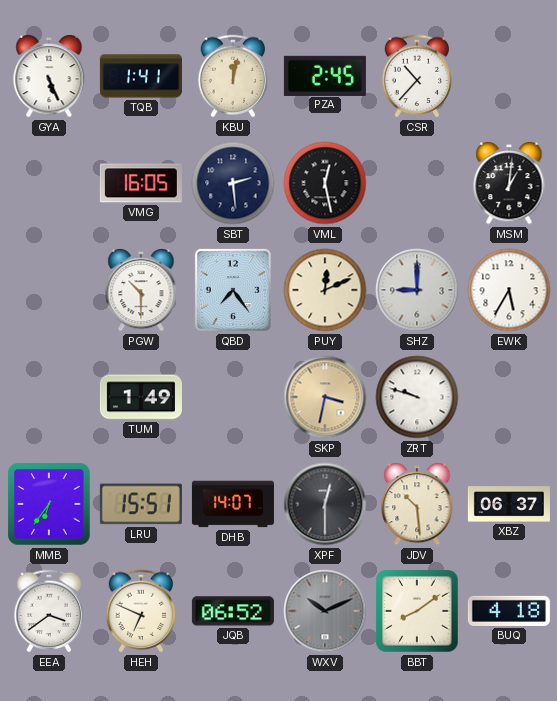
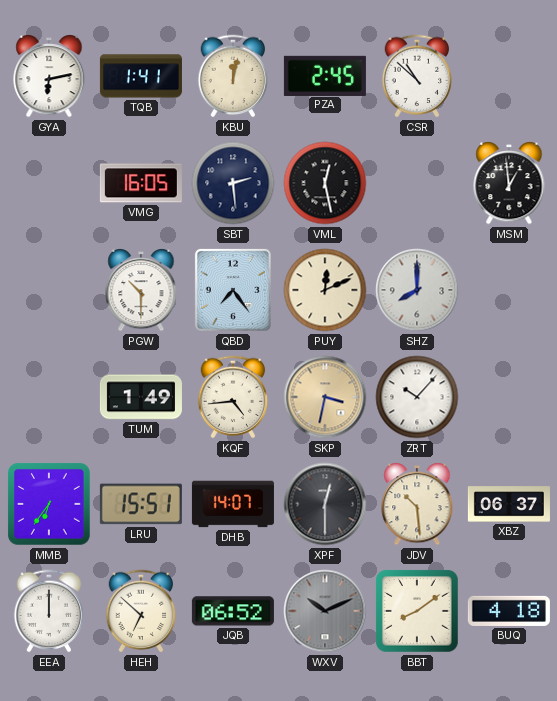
GYA: 5:26 -> 6:13
CSR: 10:37 -> 10:52
MSM: 1:01 -> 12:59
SHZ: 9:00 -> 8:00
EWK: 5:35 -> none
KQF: none -> 4:44
ZRT: 9:48 -> 10:07
EEA: 3:39 -> 12:00
HEH: 6:49 -> 6:52
